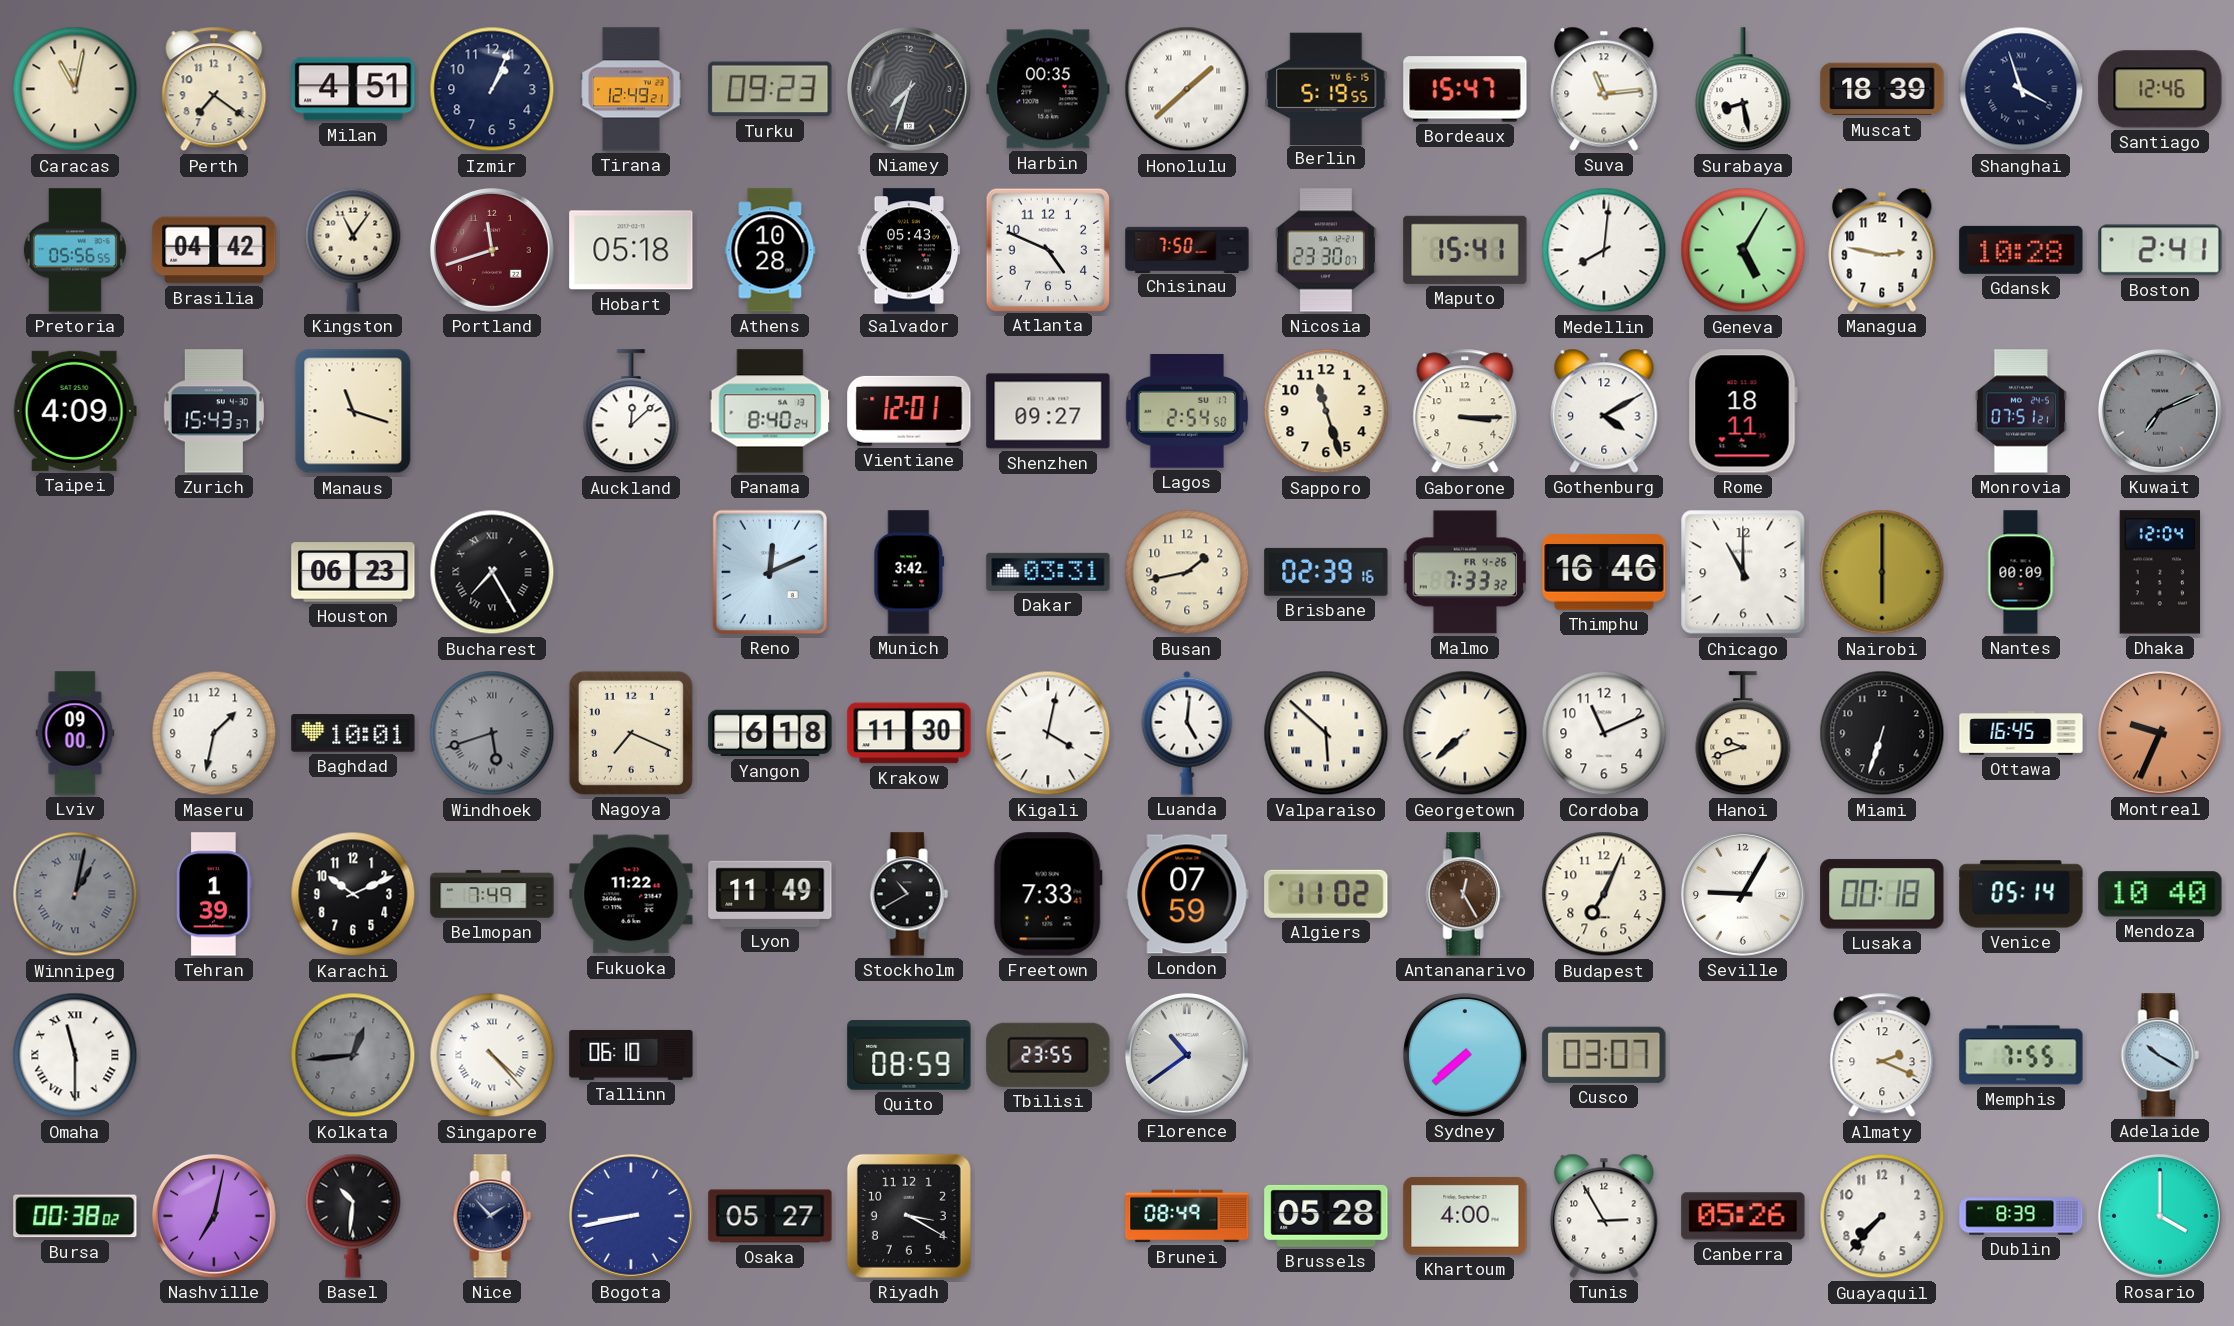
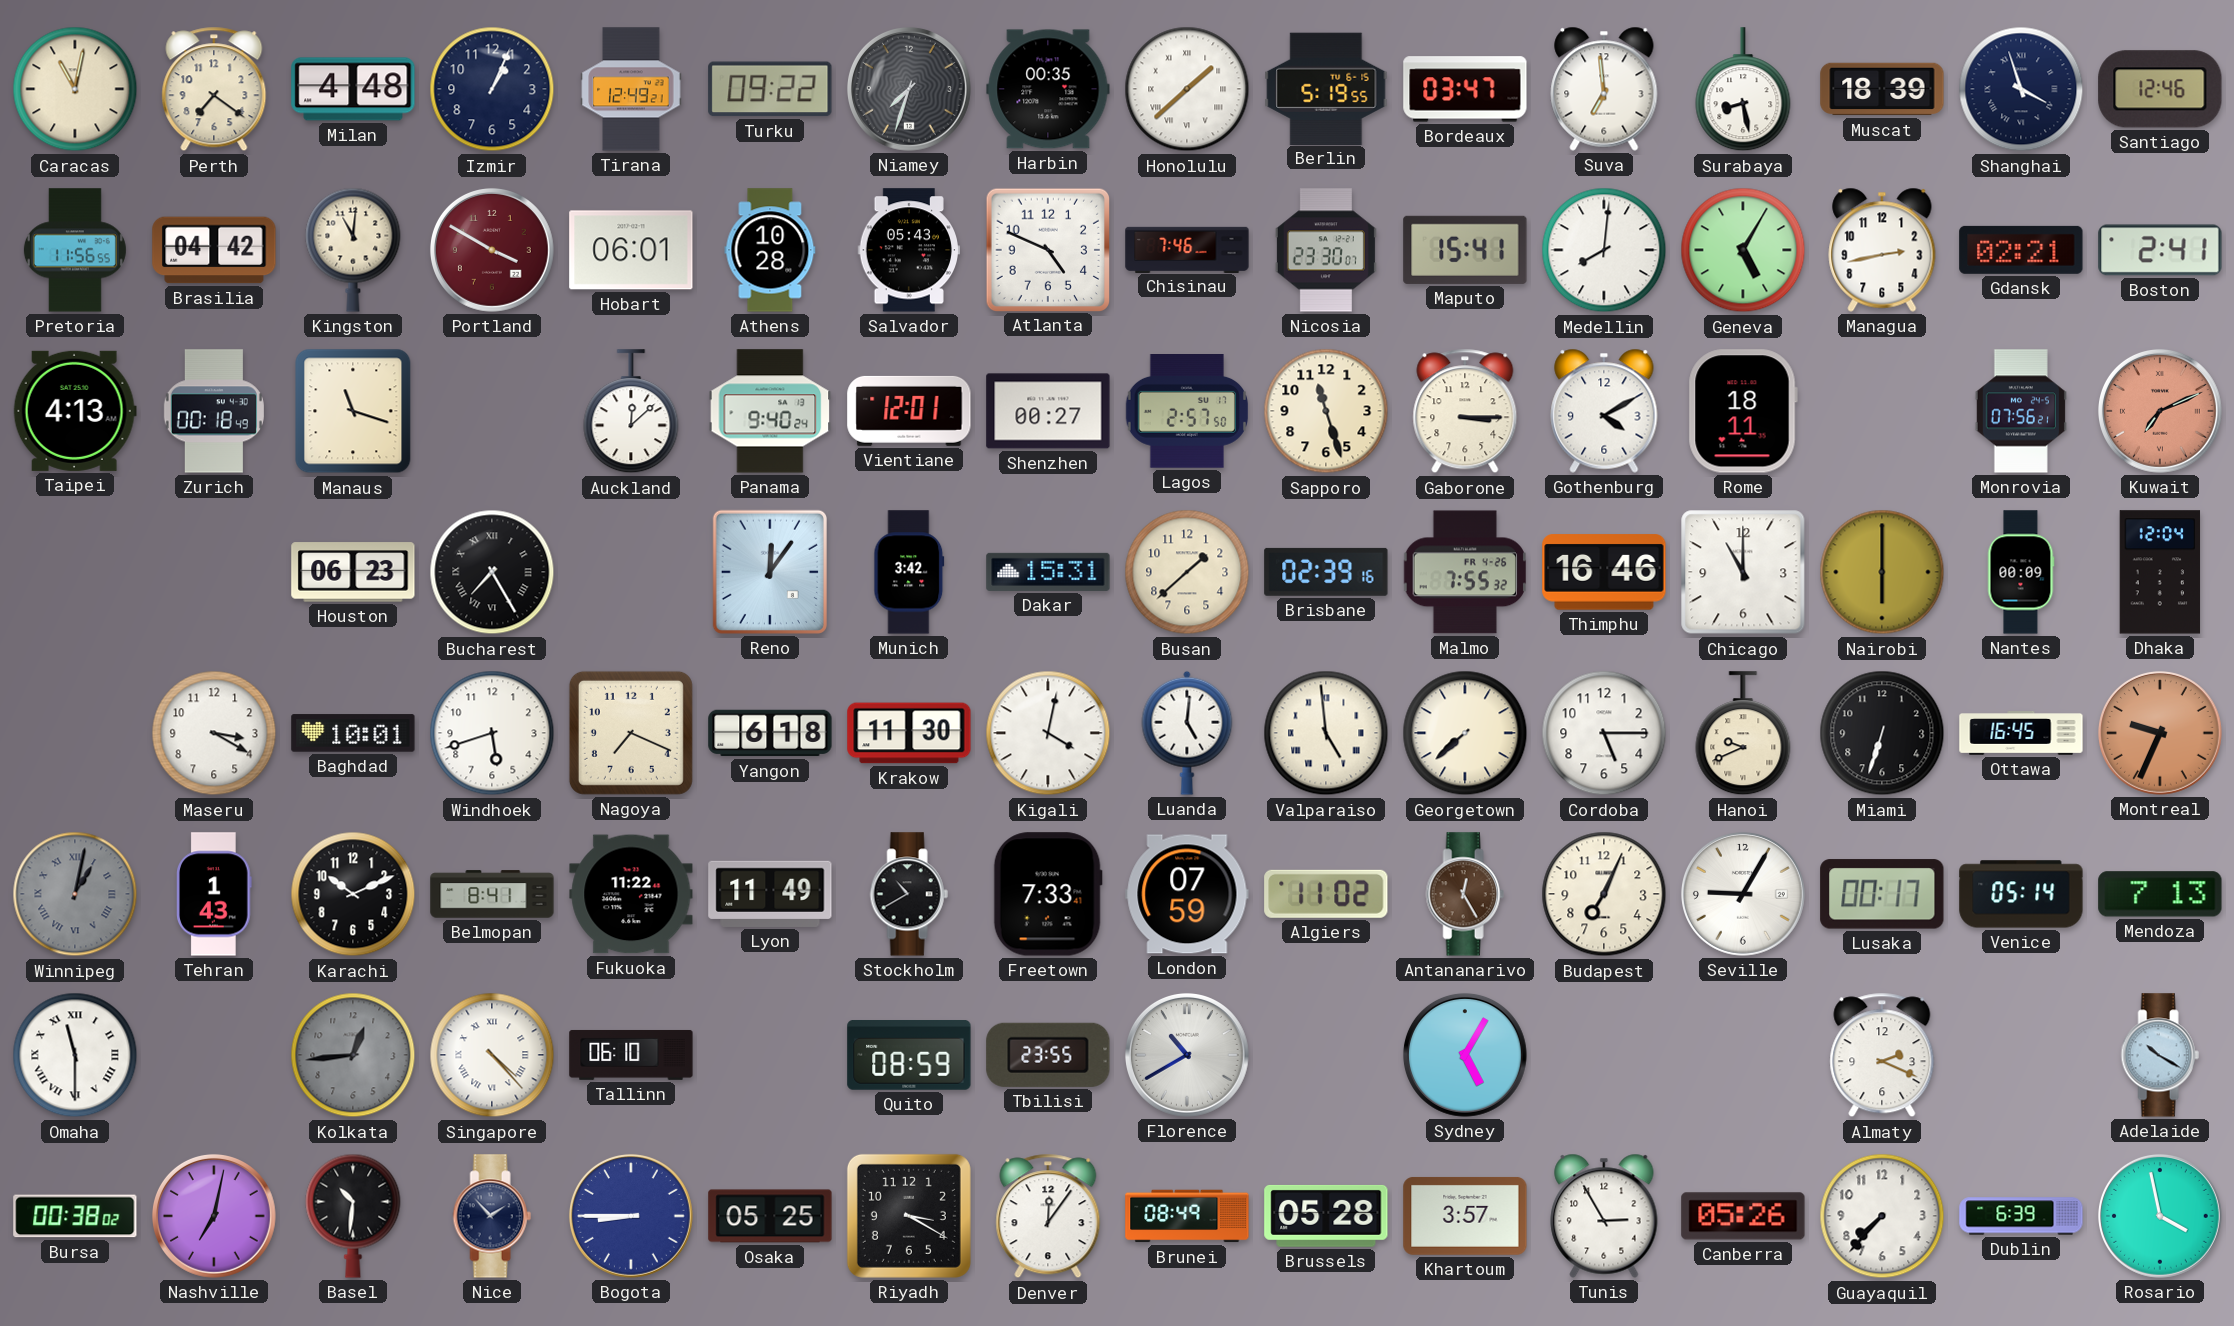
Milan: 4:51 -> 4:48
Turku: 09:23 -> 09:22
Bordeaux: 15:47 -> 03:47
Suva: 11:14 -> 6:59
Pretoria: 05:56 -> 11:56
Kingston: 11:06 -> 11:01
Portland: 11:42 -> 3:50
Hobart: 05:18 -> 06:01
Chisinau: 7:50 -> 7:46
Managua: 2:47 -> 2:43
Gdansk: 10:28 -> 02:21
Taipei: 4:09 -> 4:13
Zurich: 15:43 -> 00:18
Panama: 8:40 -> 9:40
Shenzhen: 09:27 -> 00:27
Lagos: 2:54 -> 2:57
Monrovia: 07:51 -> 07:56
Kuwait dial: grey -> salmon
Reno: 12:11 -> 12:06
Dakar: 03:31 -> 15:31
Busan: 1:43 -> 1:38
Malmo: 7:33 -> 7:55
Lviv: 09:00 -> none
Maseru: 1:32 -> 3:20
Windhoek dial: grey -> white
Windhoek numerals: Roman -> Arabic
Valparaiso: 5:52 -> 4:59
Cordoba: 11:11 -> 5:15
Hanoi: 9:42 -> 9:41
Tehran: 1:39 -> 1:43
Belmopan: 7:49 -> 8:41
Lusaka: 00:18 -> 00:17
Mendoza: 10:40 -> 7:13
Florence: 10:39 -> 10:40
Sydney: 7:38 -> 5:05
Cusco: 03:07 -> none
Memphis: 7:55 -> none
Bogota: 8:43 -> 8:45
Osaka: 05:27 -> 05:25
Denver: none -> 12:06
Khartoum: 4:00 -> 3:57
Dublin: 8:39 -> 6:39
Rosario: 4:00 -> 3:58
